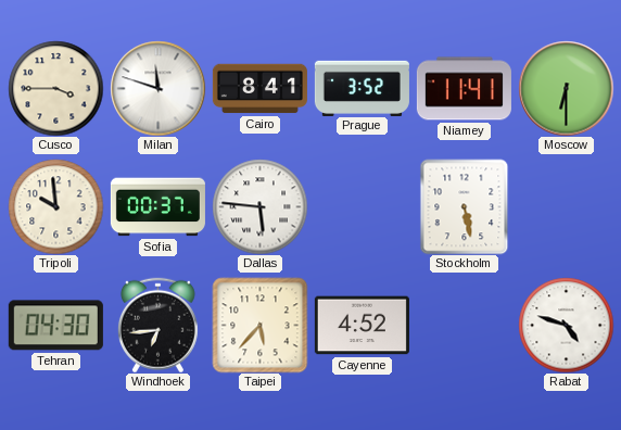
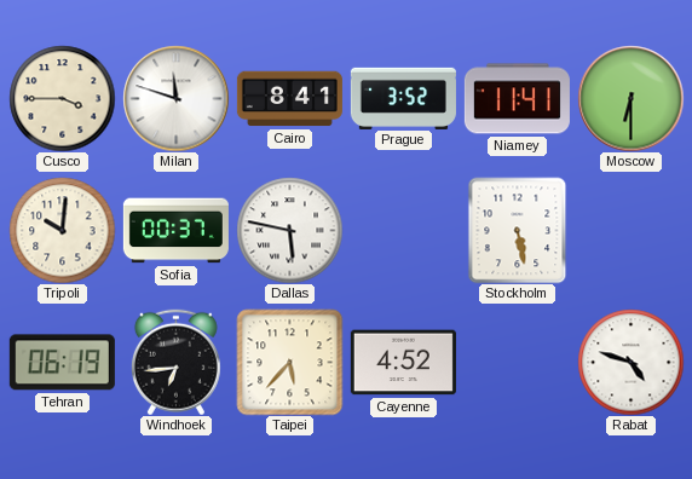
Tripoli: 9:59 -> 10:01
Dallas: 5:46 -> 5:47
Tehran: 04:30 -> 06:19
